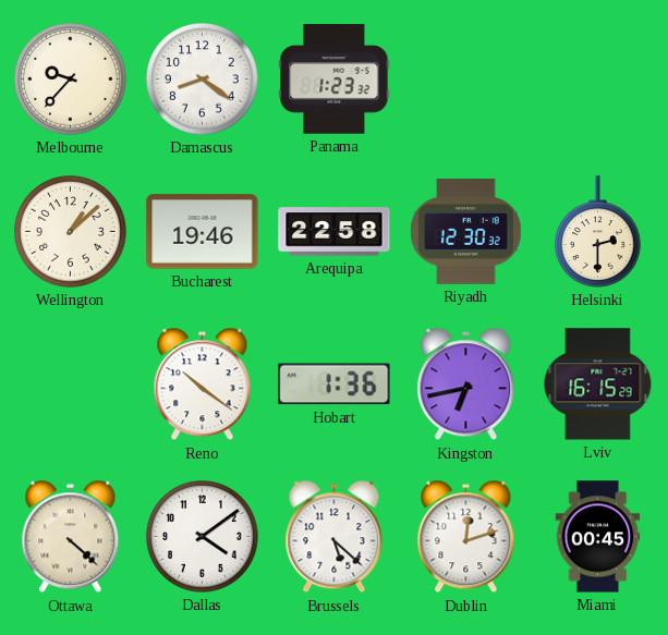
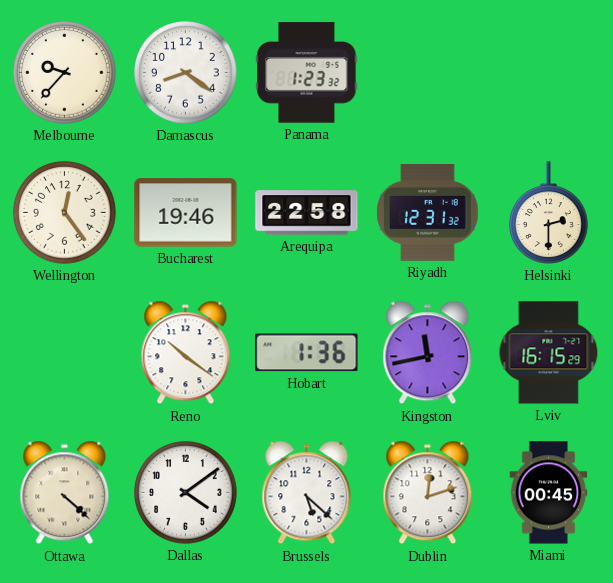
Wellington: 1:08 -> 12:24
Riyadh: 12:30 -> 12:31
Kingston: 6:43 -> 11:43
